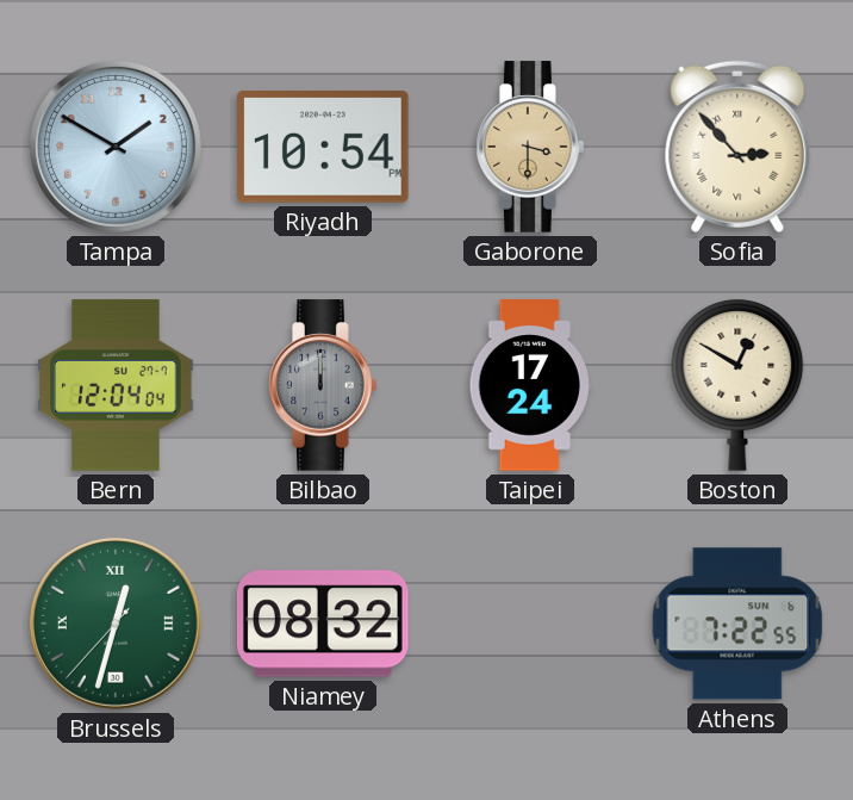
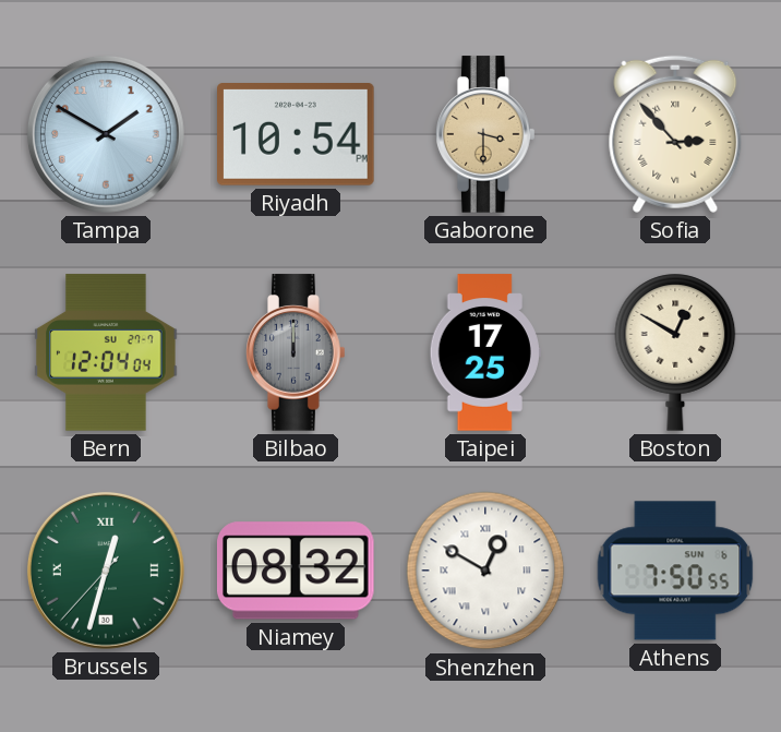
Taipei: 17:24 -> 17:25
Shenzhen: none -> 12:50
Athens: 7:22 -> 7:50
